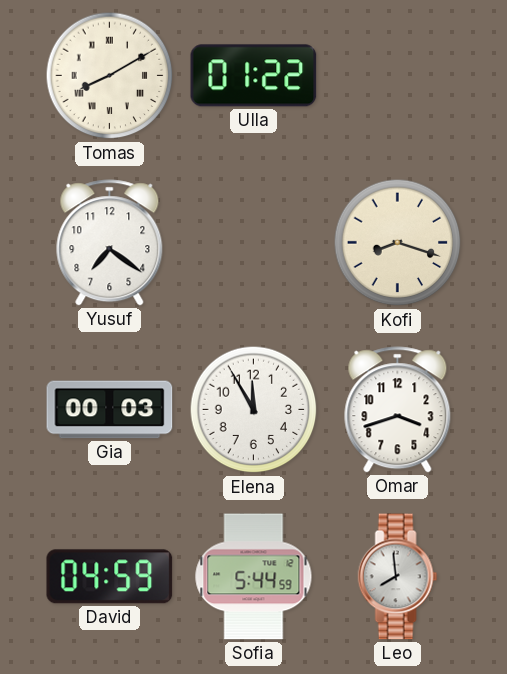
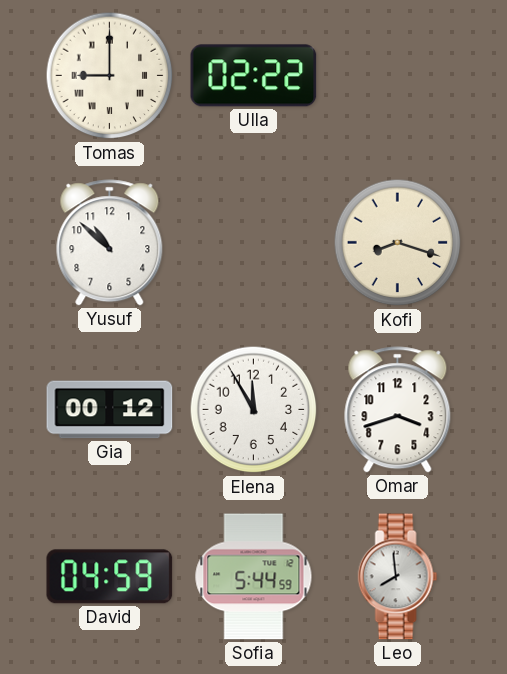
Tomas: 8:10 -> 9:00
Ulla: 01:22 -> 02:22
Yusuf: 7:21 -> 10:52
Gia: 00:03 -> 00:12
